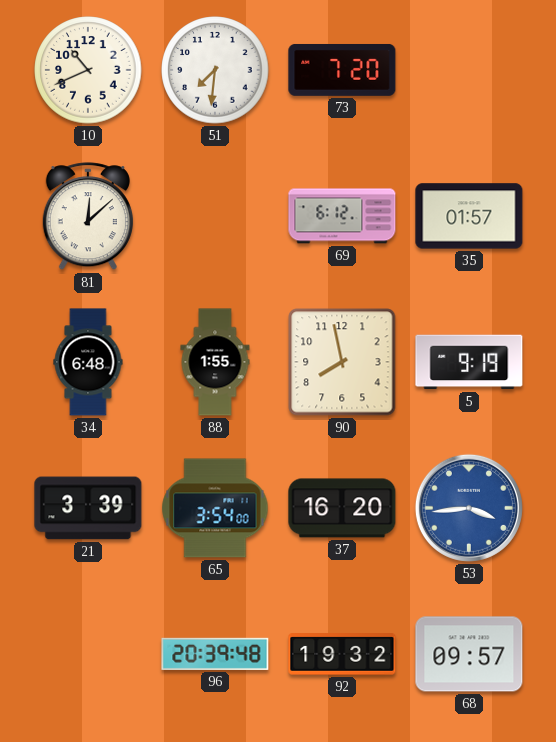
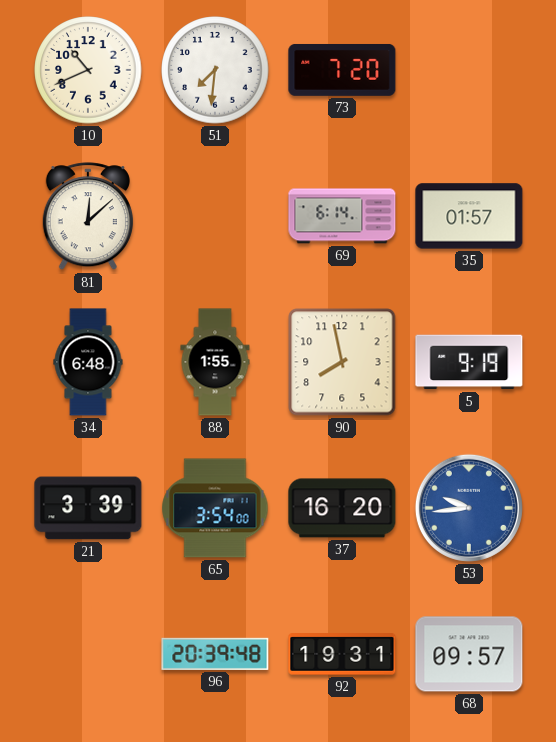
69: 6:12 -> 6:14
53: 3:44 -> 9:44
92: 19:32 -> 19:31
